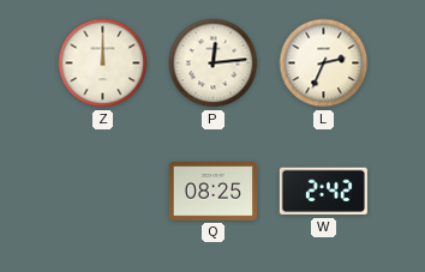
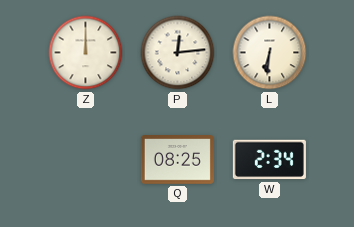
L: 2:34 -> 6:31
W: 2:42 -> 2:34
